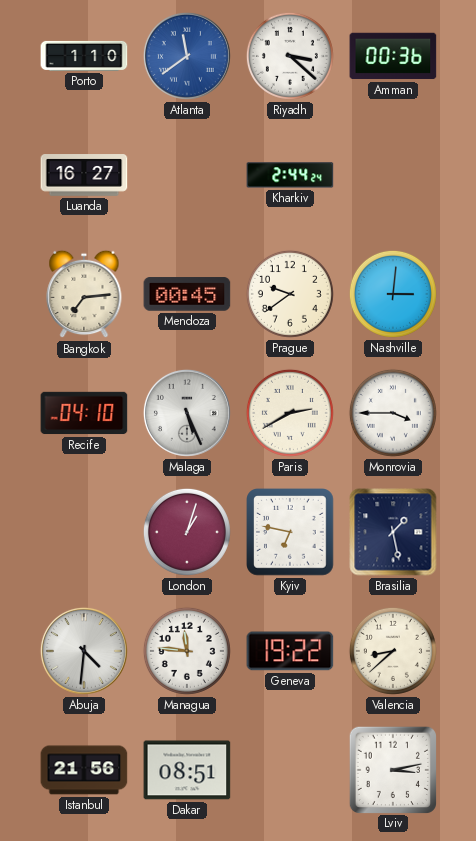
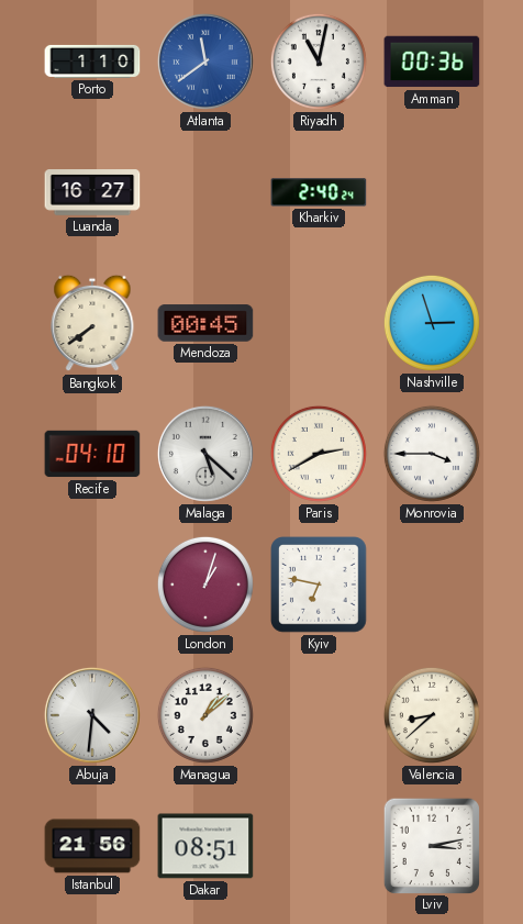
Riyadh: 3:22 -> 11:02
Kharkiv: 2:44 -> 2:40
Bangkok: 7:14 -> 7:39
Prague: 9:39 -> none
Nashville: 3:01 -> 2:57
Malaga: 5:26 -> 5:22
Brasilia: 1:28 -> none
Managua: 11:46 -> 1:08
Geneva: 19:22 -> none
